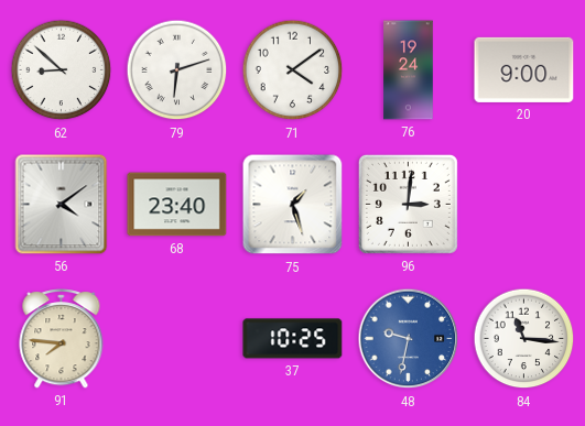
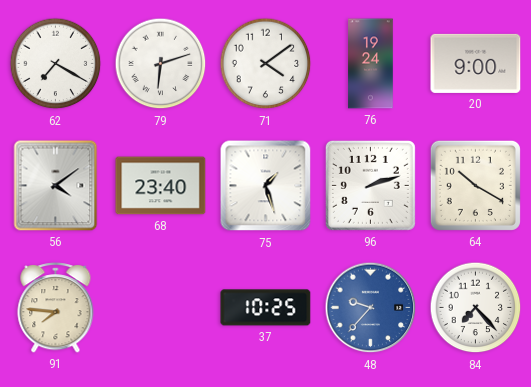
62: 8:52 -> 7:20
96: 3:01 -> 2:12
64: none -> 10:20
48: 9:32 -> 9:37
84: 11:16 -> 7:23
